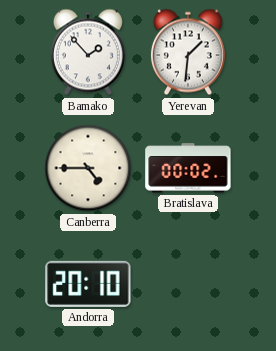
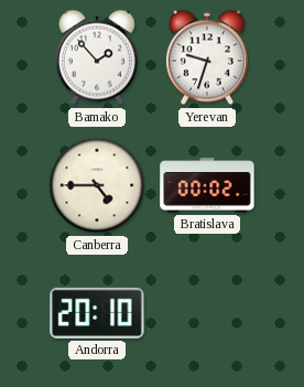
Yerevan: 1:31 -> 9:33
